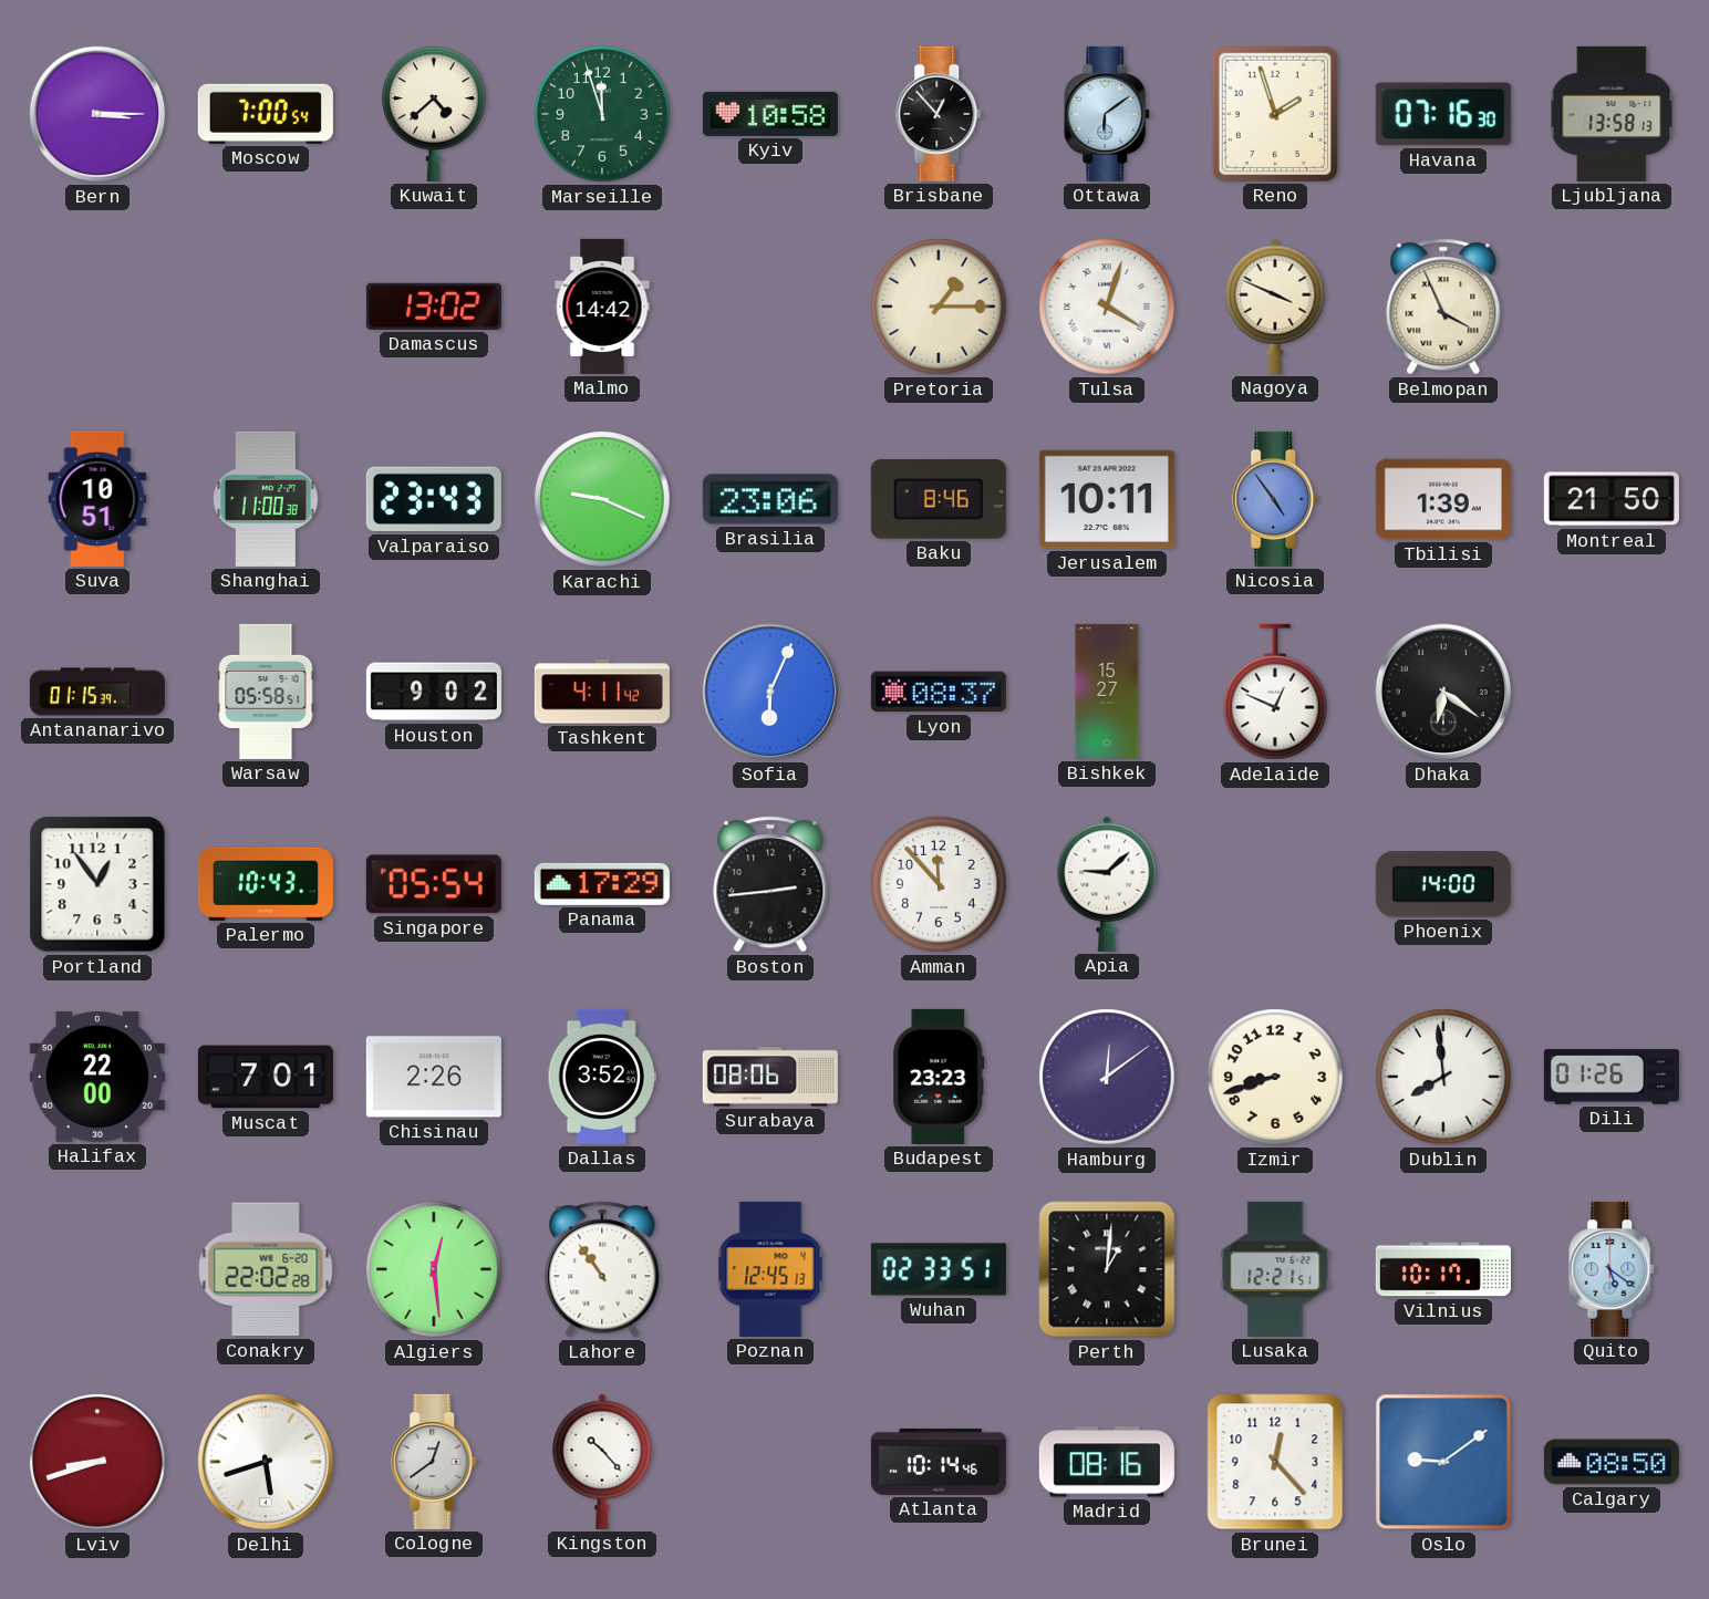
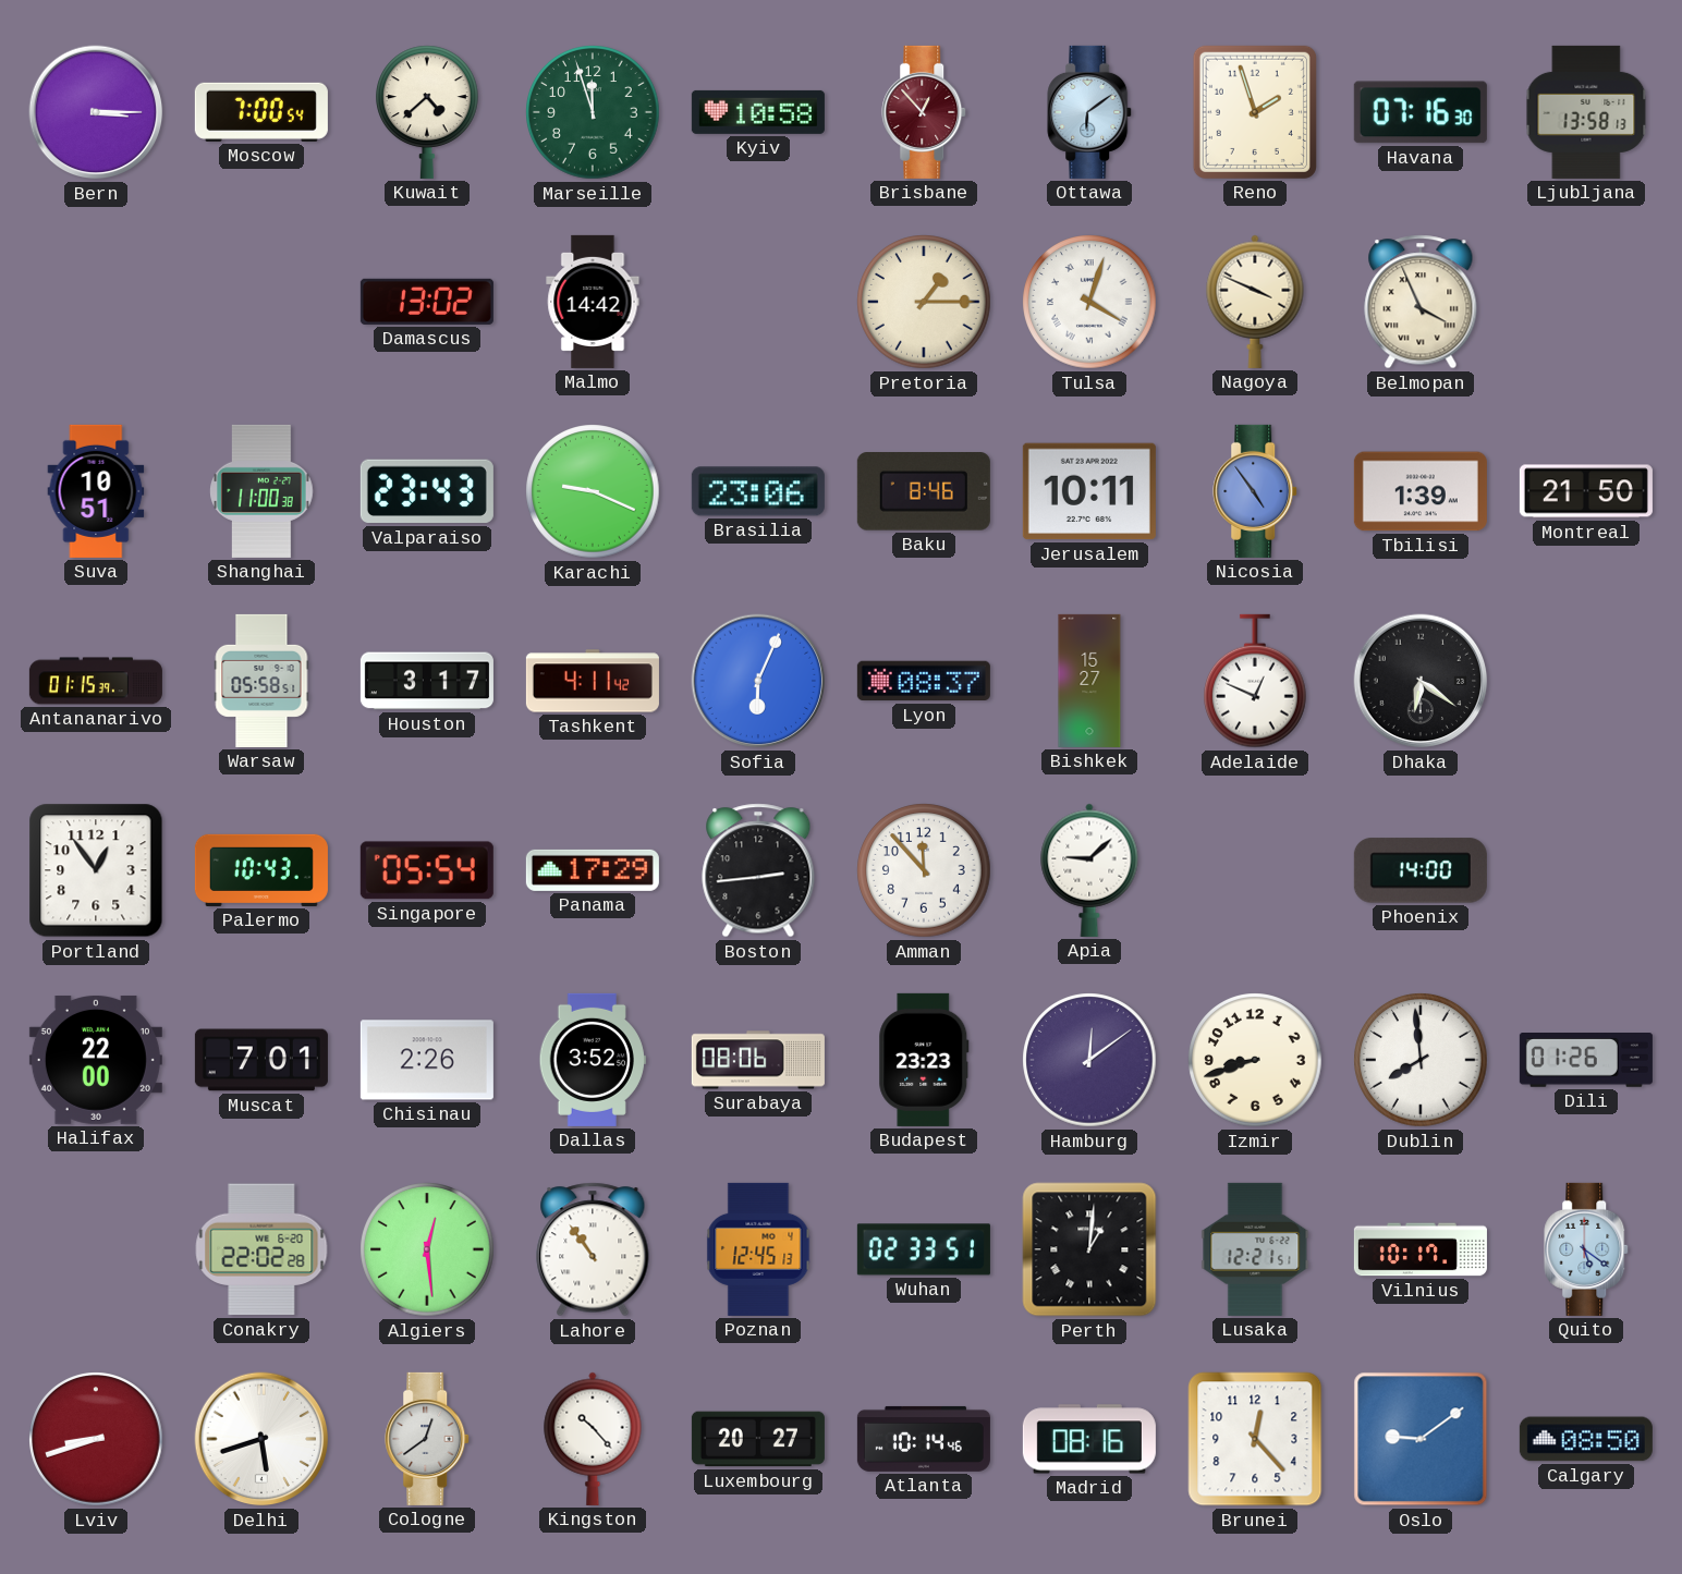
Brisbane dial: black -> burgundy
Houston: 9:02 -> 3:17
Luxembourg: none -> 20:27
